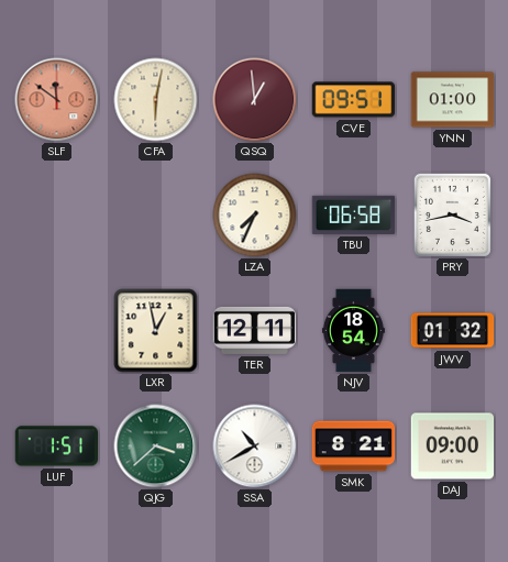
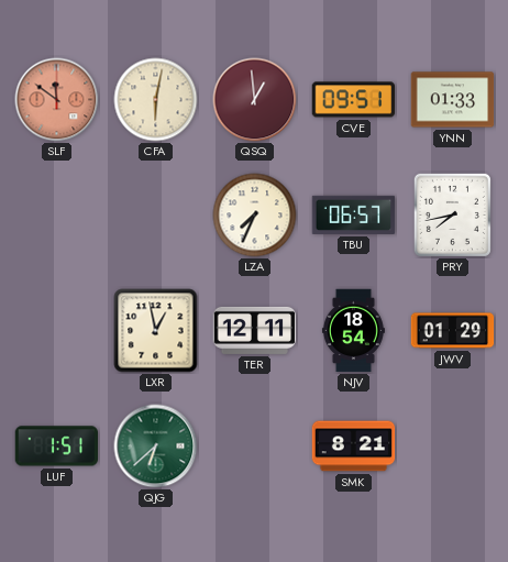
YNN: 01:00 -> 01:33
TBU: 06:58 -> 06:57
PRY: 3:43 -> 7:43
JWV: 01:32 -> 01:29
QJG: 3:38 -> 6:38
SSA: 10:40 -> none
DAJ: 09:00 -> none
